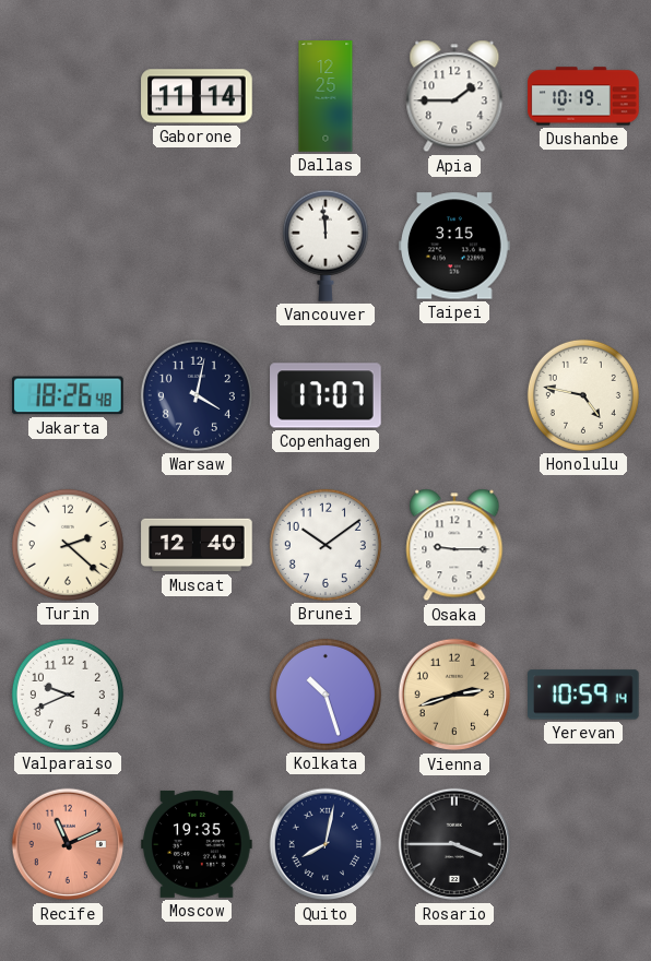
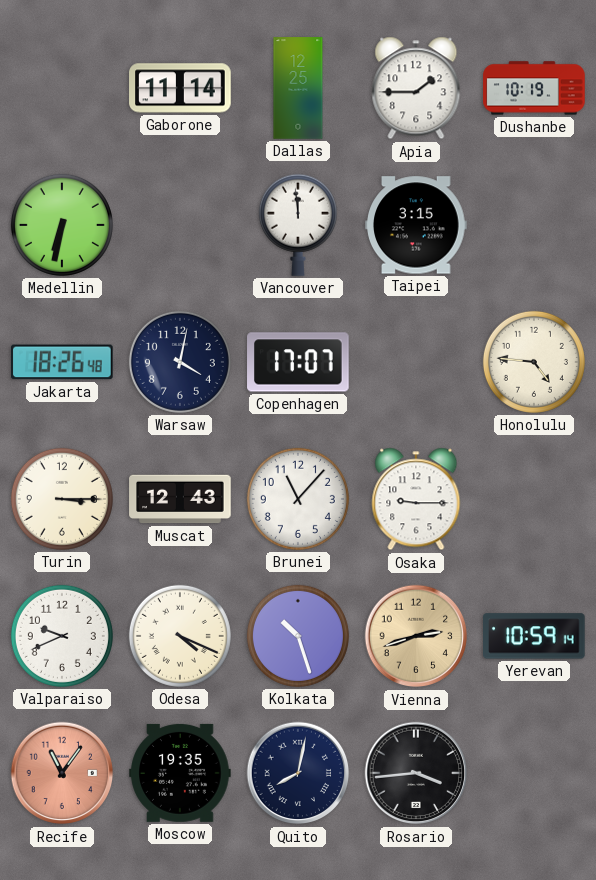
Medellin: none -> 6:32
Honolulu: 4:47 -> 4:46
Turin: 2:22 -> 3:15
Muscat: 12:40 -> 12:43
Brunei: 10:09 -> 11:07
Odesa: none -> 4:19
Recife: 11:11 -> 11:06
Rosario: 3:45 -> 3:44
